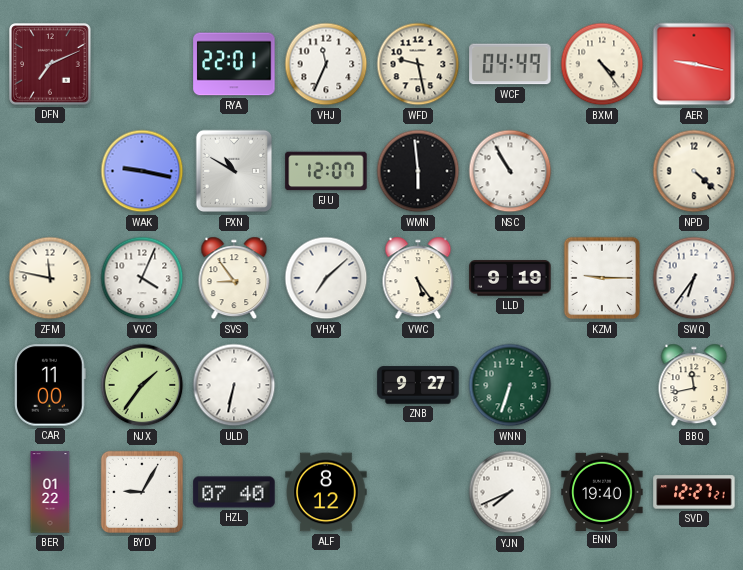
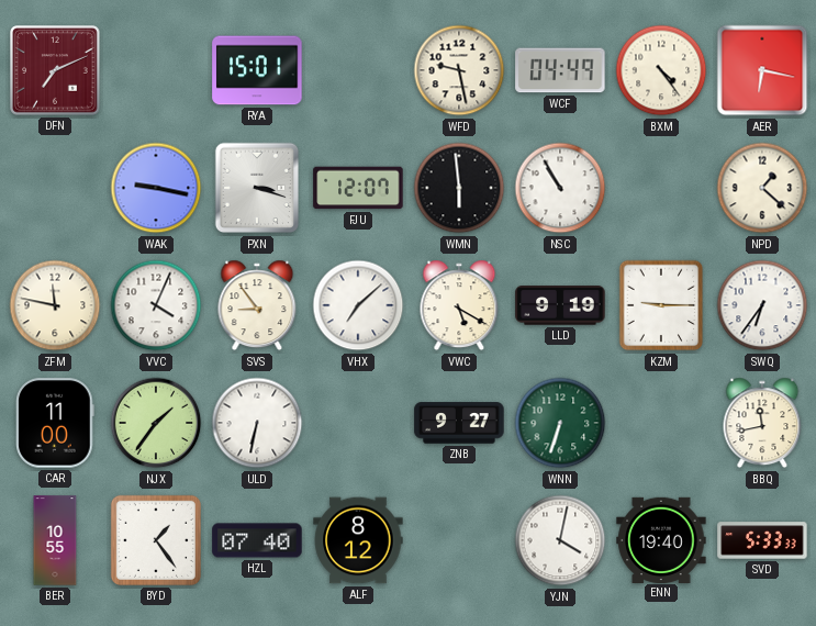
RYA: 22:01 -> 15:01
VHJ: 11:34 -> none
AER: 9:17 -> 6:17
PXN: 10:50 -> 3:18
NPD: 4:22 -> 1:22
VWC: 5:24 -> 5:20
BER: 01:22 -> 10:55
BYD: 9:05 -> 1:24
YJN: 7:41 -> 4:02
SVD: 12:27 -> 5:33
